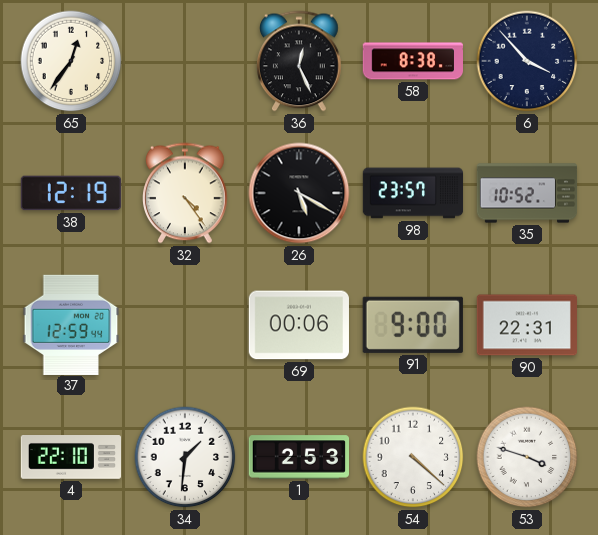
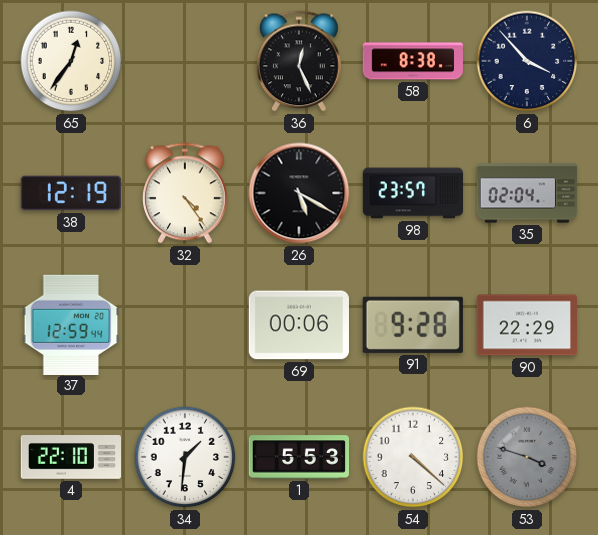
35: 10:52 -> 02:04
91: 9:00 -> 9:28
90: 22:31 -> 22:29
1: 2:53 -> 5:53
53 dial: white -> grey
